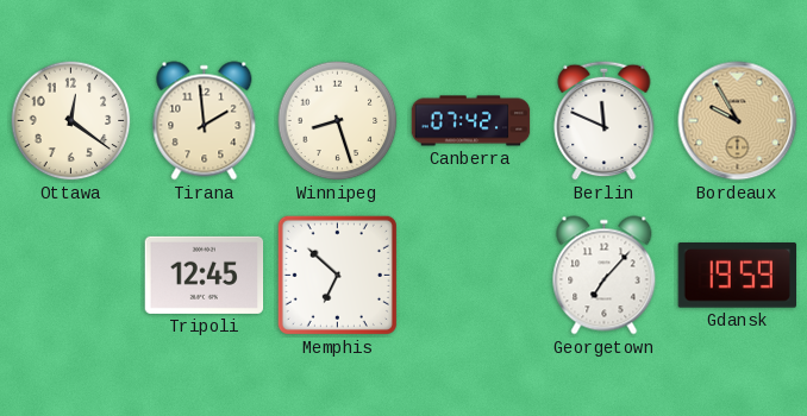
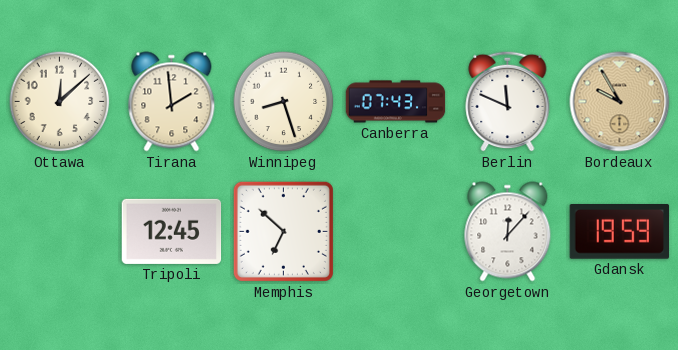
Ottawa: 12:21 -> 12:08
Canberra: 07:42 -> 07:43
Georgetown: 7:07 -> 12:07
